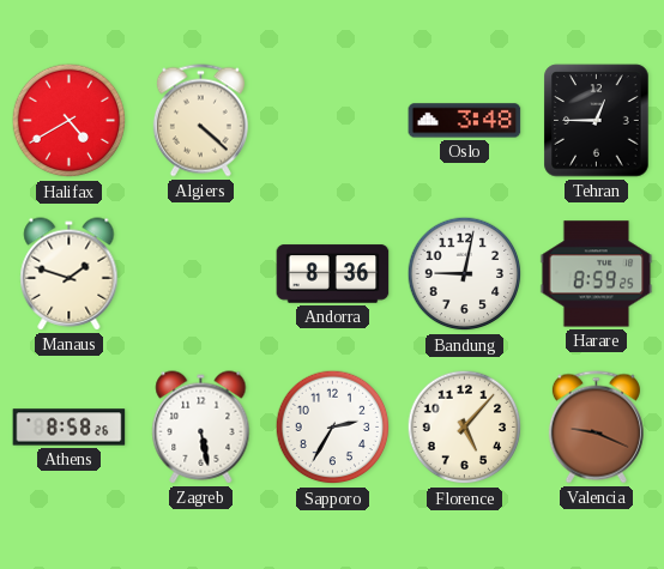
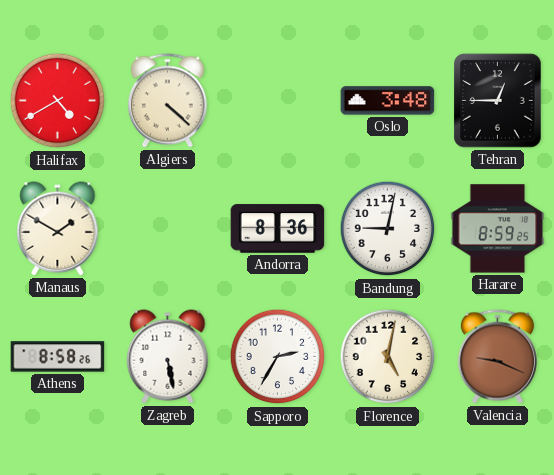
Manaus: 1:48 -> 1:50
Florence: 5:07 -> 5:02
